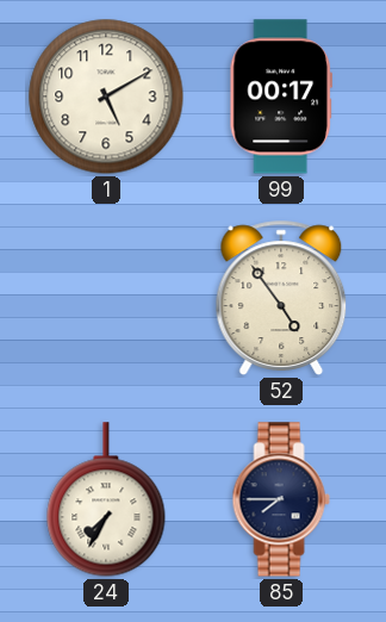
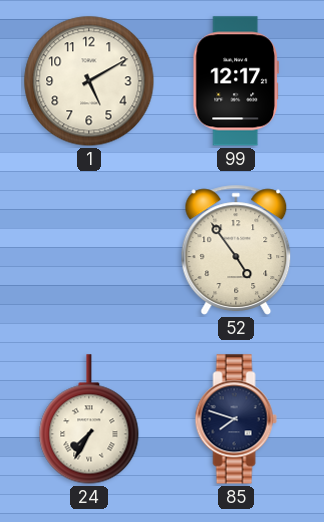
99: 00:17 -> 12:17
85: 7:45 -> 7:48
